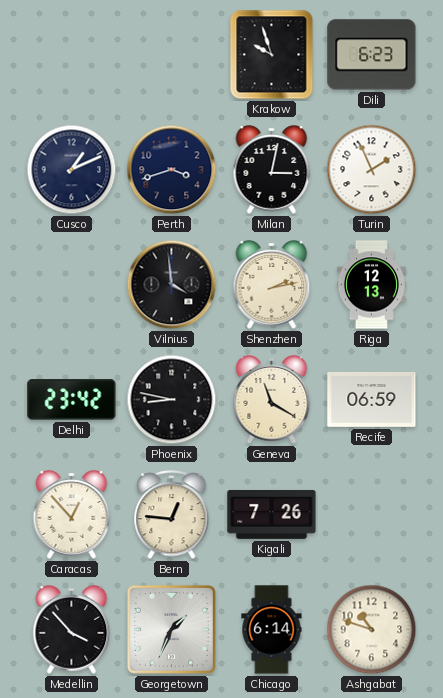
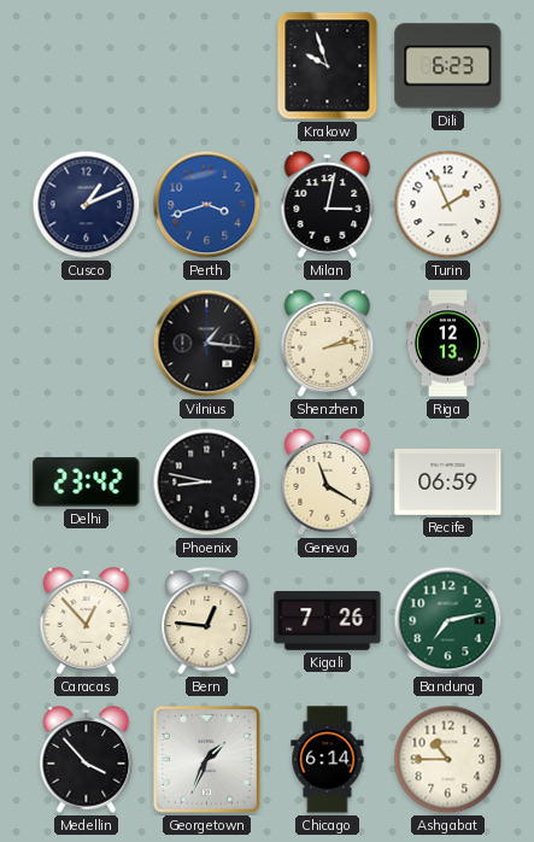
Perth dial: navy -> blue
Vilnius: 3:59 -> 1:16
Bandung: none -> 7:13
Ashgabat: 10:48 -> 10:45
